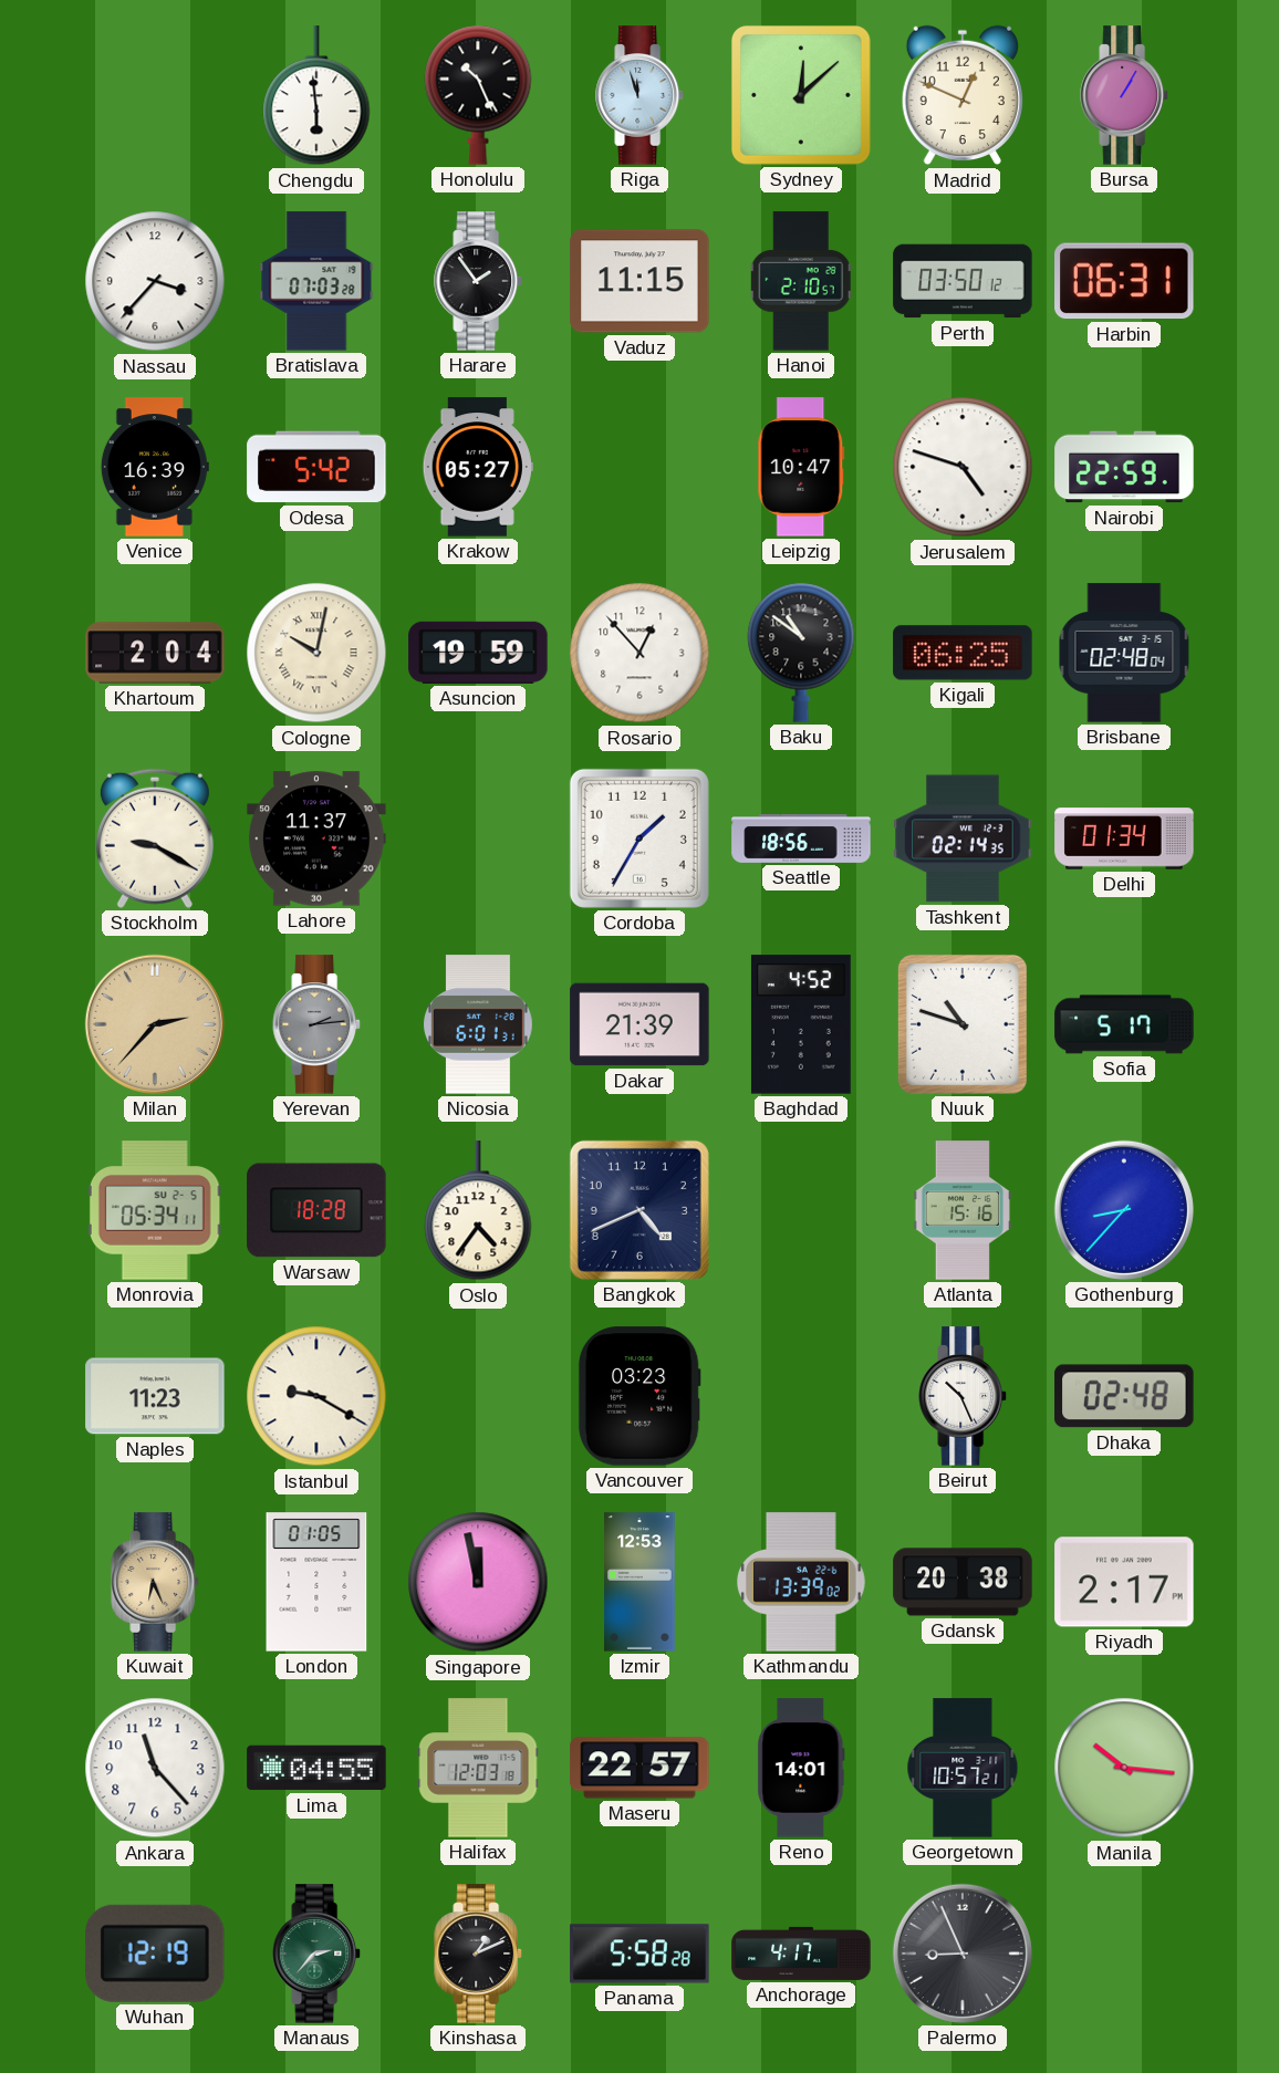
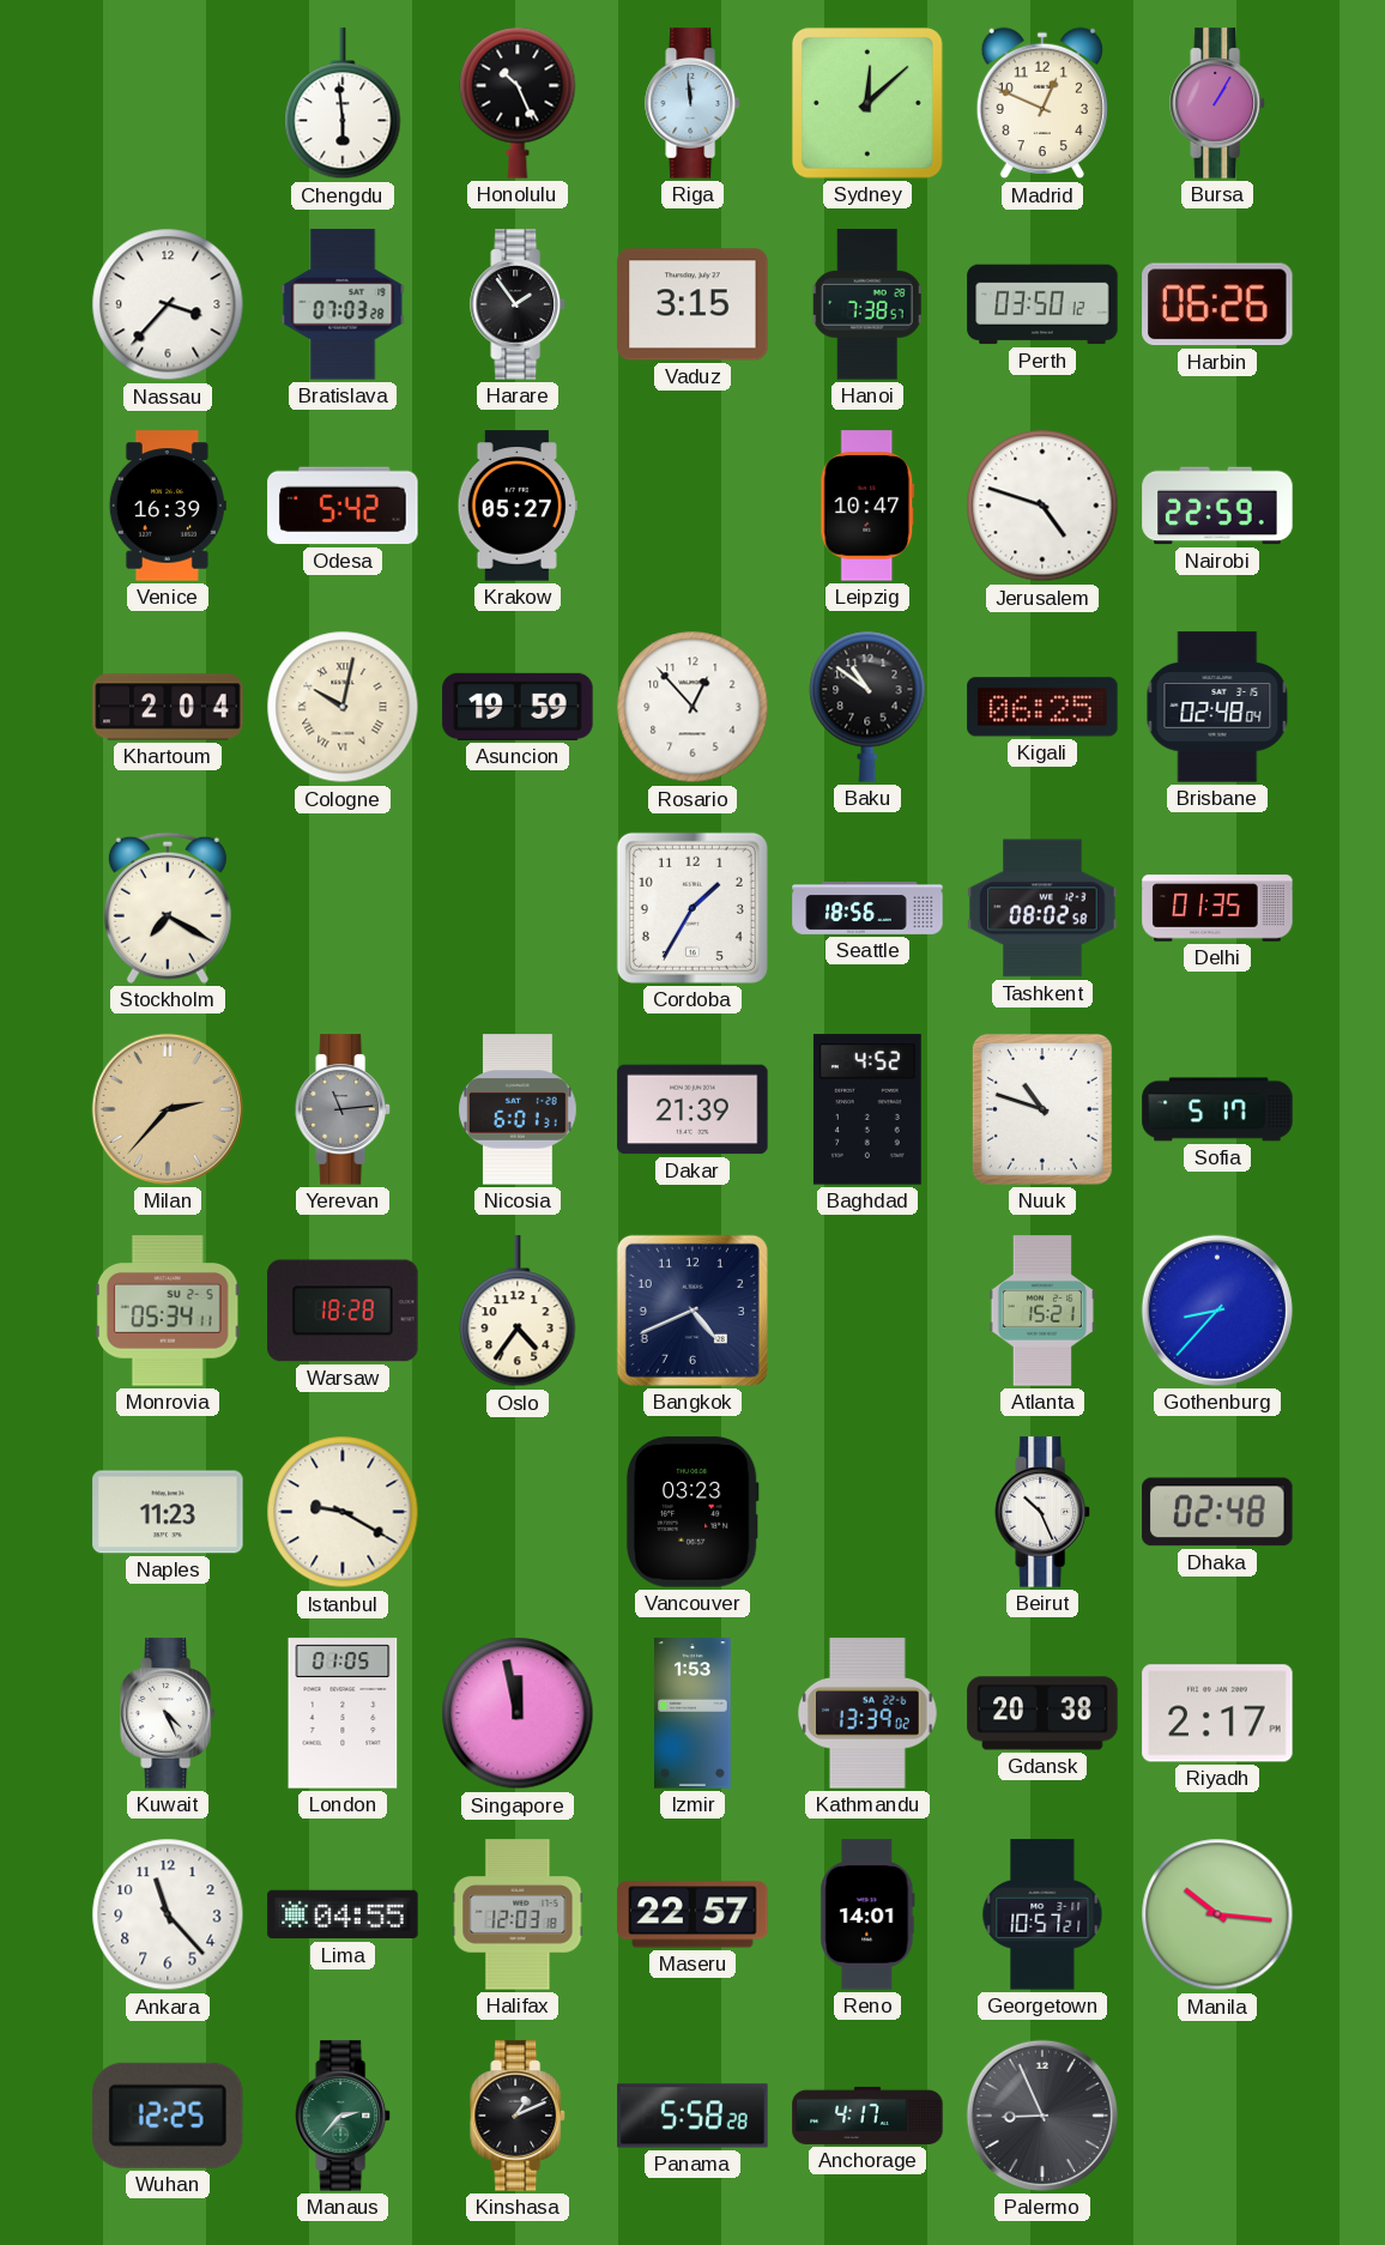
Riga: 11:57 -> 11:59
Vaduz: 11:15 -> 3:15
Hanoi: 2:10 -> 7:38
Harbin: 06:31 -> 06:26
Stockholm: 9:20 -> 7:20
Lahore: 11:37 -> none
Tashkent: 02:14 -> 08:02
Delhi: 01:34 -> 01:35
Yerevan: 2:14 -> 11:14
Atlanta: 15:16 -> 15:21
Kuwait: 6:26 -> 4:26
Kuwait dial: champagne -> white
Izmir: 12:53 -> 1:53
Wuhan: 12:19 -> 12:25
